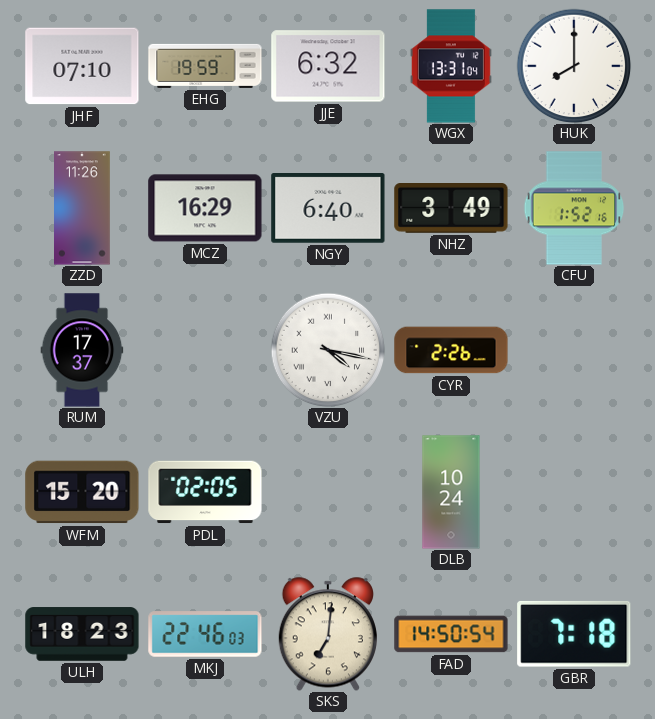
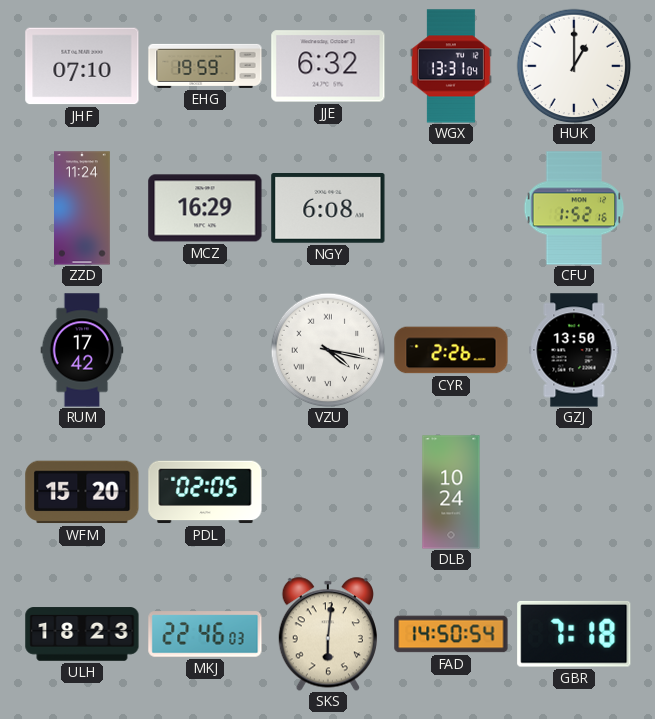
HUK: 8:00 -> 1:00
ZZD: 11:26 -> 11:24
NGY: 6:40 -> 6:08
NHZ: 3:49 -> none
RUM: 17:37 -> 17:42
GZJ: none -> 13:50
SKS: 7:01 -> 6:01
